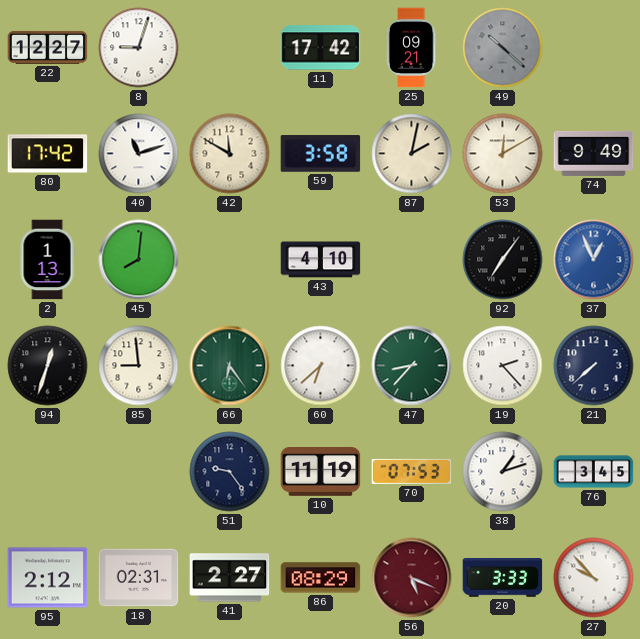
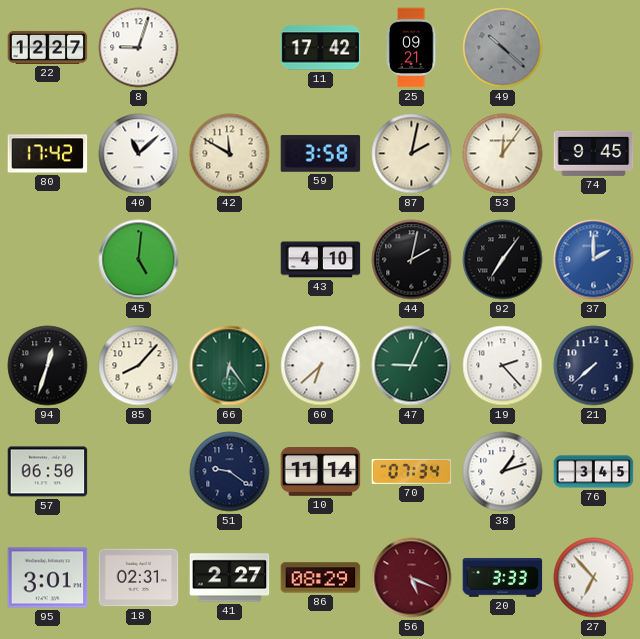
40: 11:12 -> 11:08
53: 12:10 -> 12:06
74: 9:49 -> 9:45
2: 1:13 -> none
45: 8:01 -> 5:01
44: none -> 2:02
37: 12:56 -> 2:00
85: 8:59 -> 8:07
47: 8:37 -> 9:04
57: none -> 06:50
51: 9:24 -> 9:21
10: 11:19 -> 11:14
70: 07:53 -> 07:34
95: 2:12 -> 3:01
27: 9:53 -> 6:53
